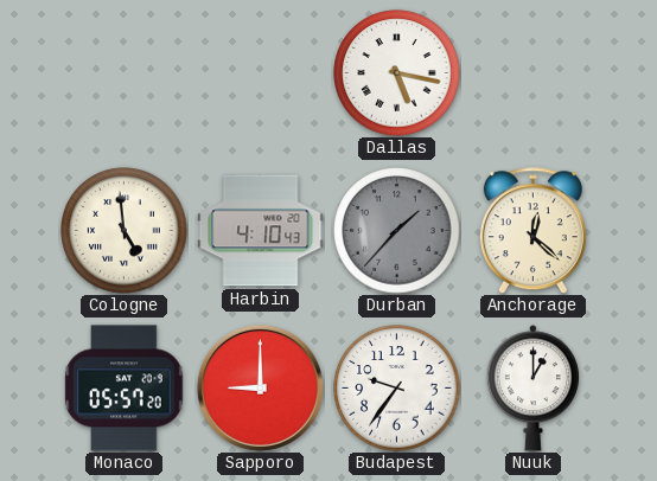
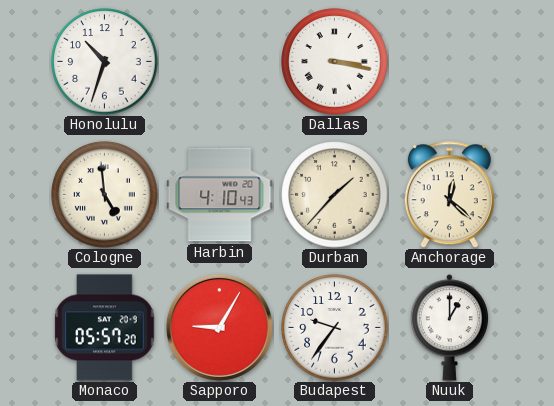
Honolulu: none -> 10:33
Dallas: 5:17 -> 3:17
Durban dial: grey -> cream
Sapporo: 9:00 -> 9:05
